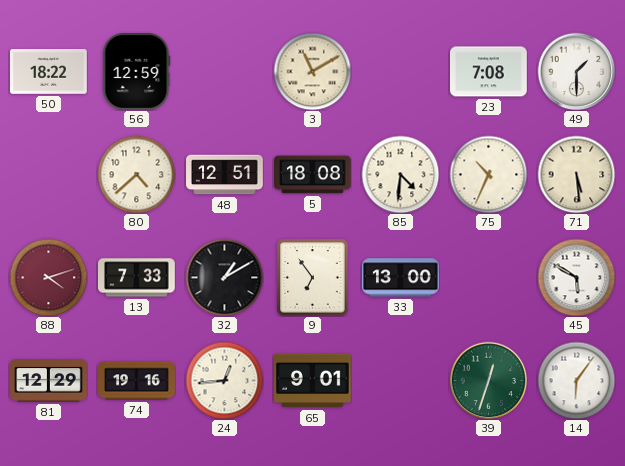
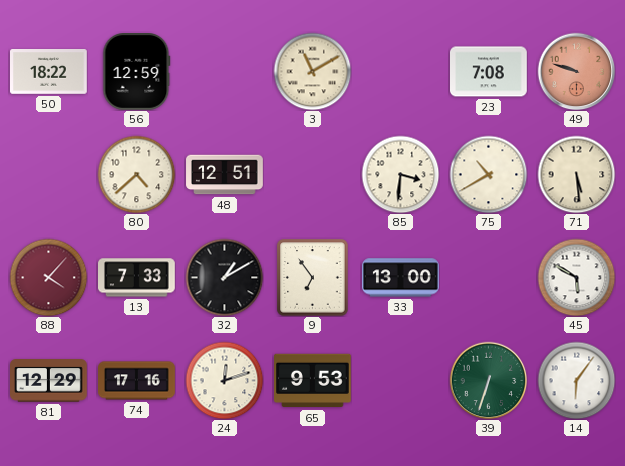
49: 1:30 -> 9:48
49 dial: white -> salmon
5: 18:08 -> none
85: 4:31 -> 3:31
75: 10:34 -> 10:40
88: 4:12 -> 4:07
74: 19:16 -> 17:16
24: 12:44 -> 12:12
65: 9:01 -> 9:53
39: 12:33 -> 6:33
